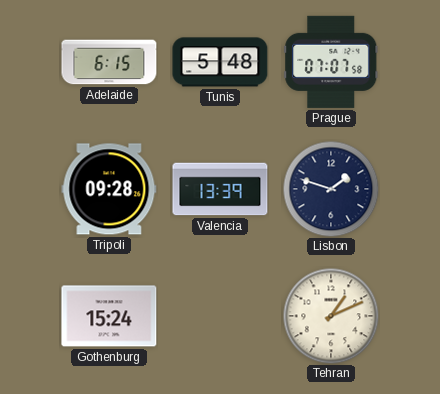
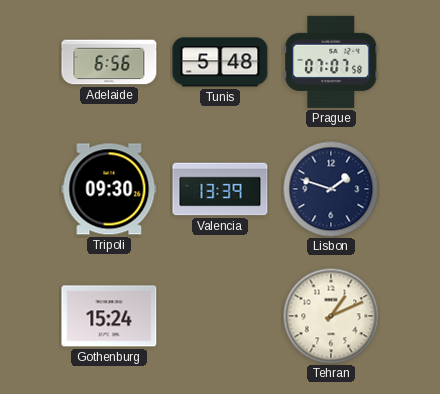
Adelaide: 6:15 -> 6:56
Tripoli: 09:28 -> 09:30
